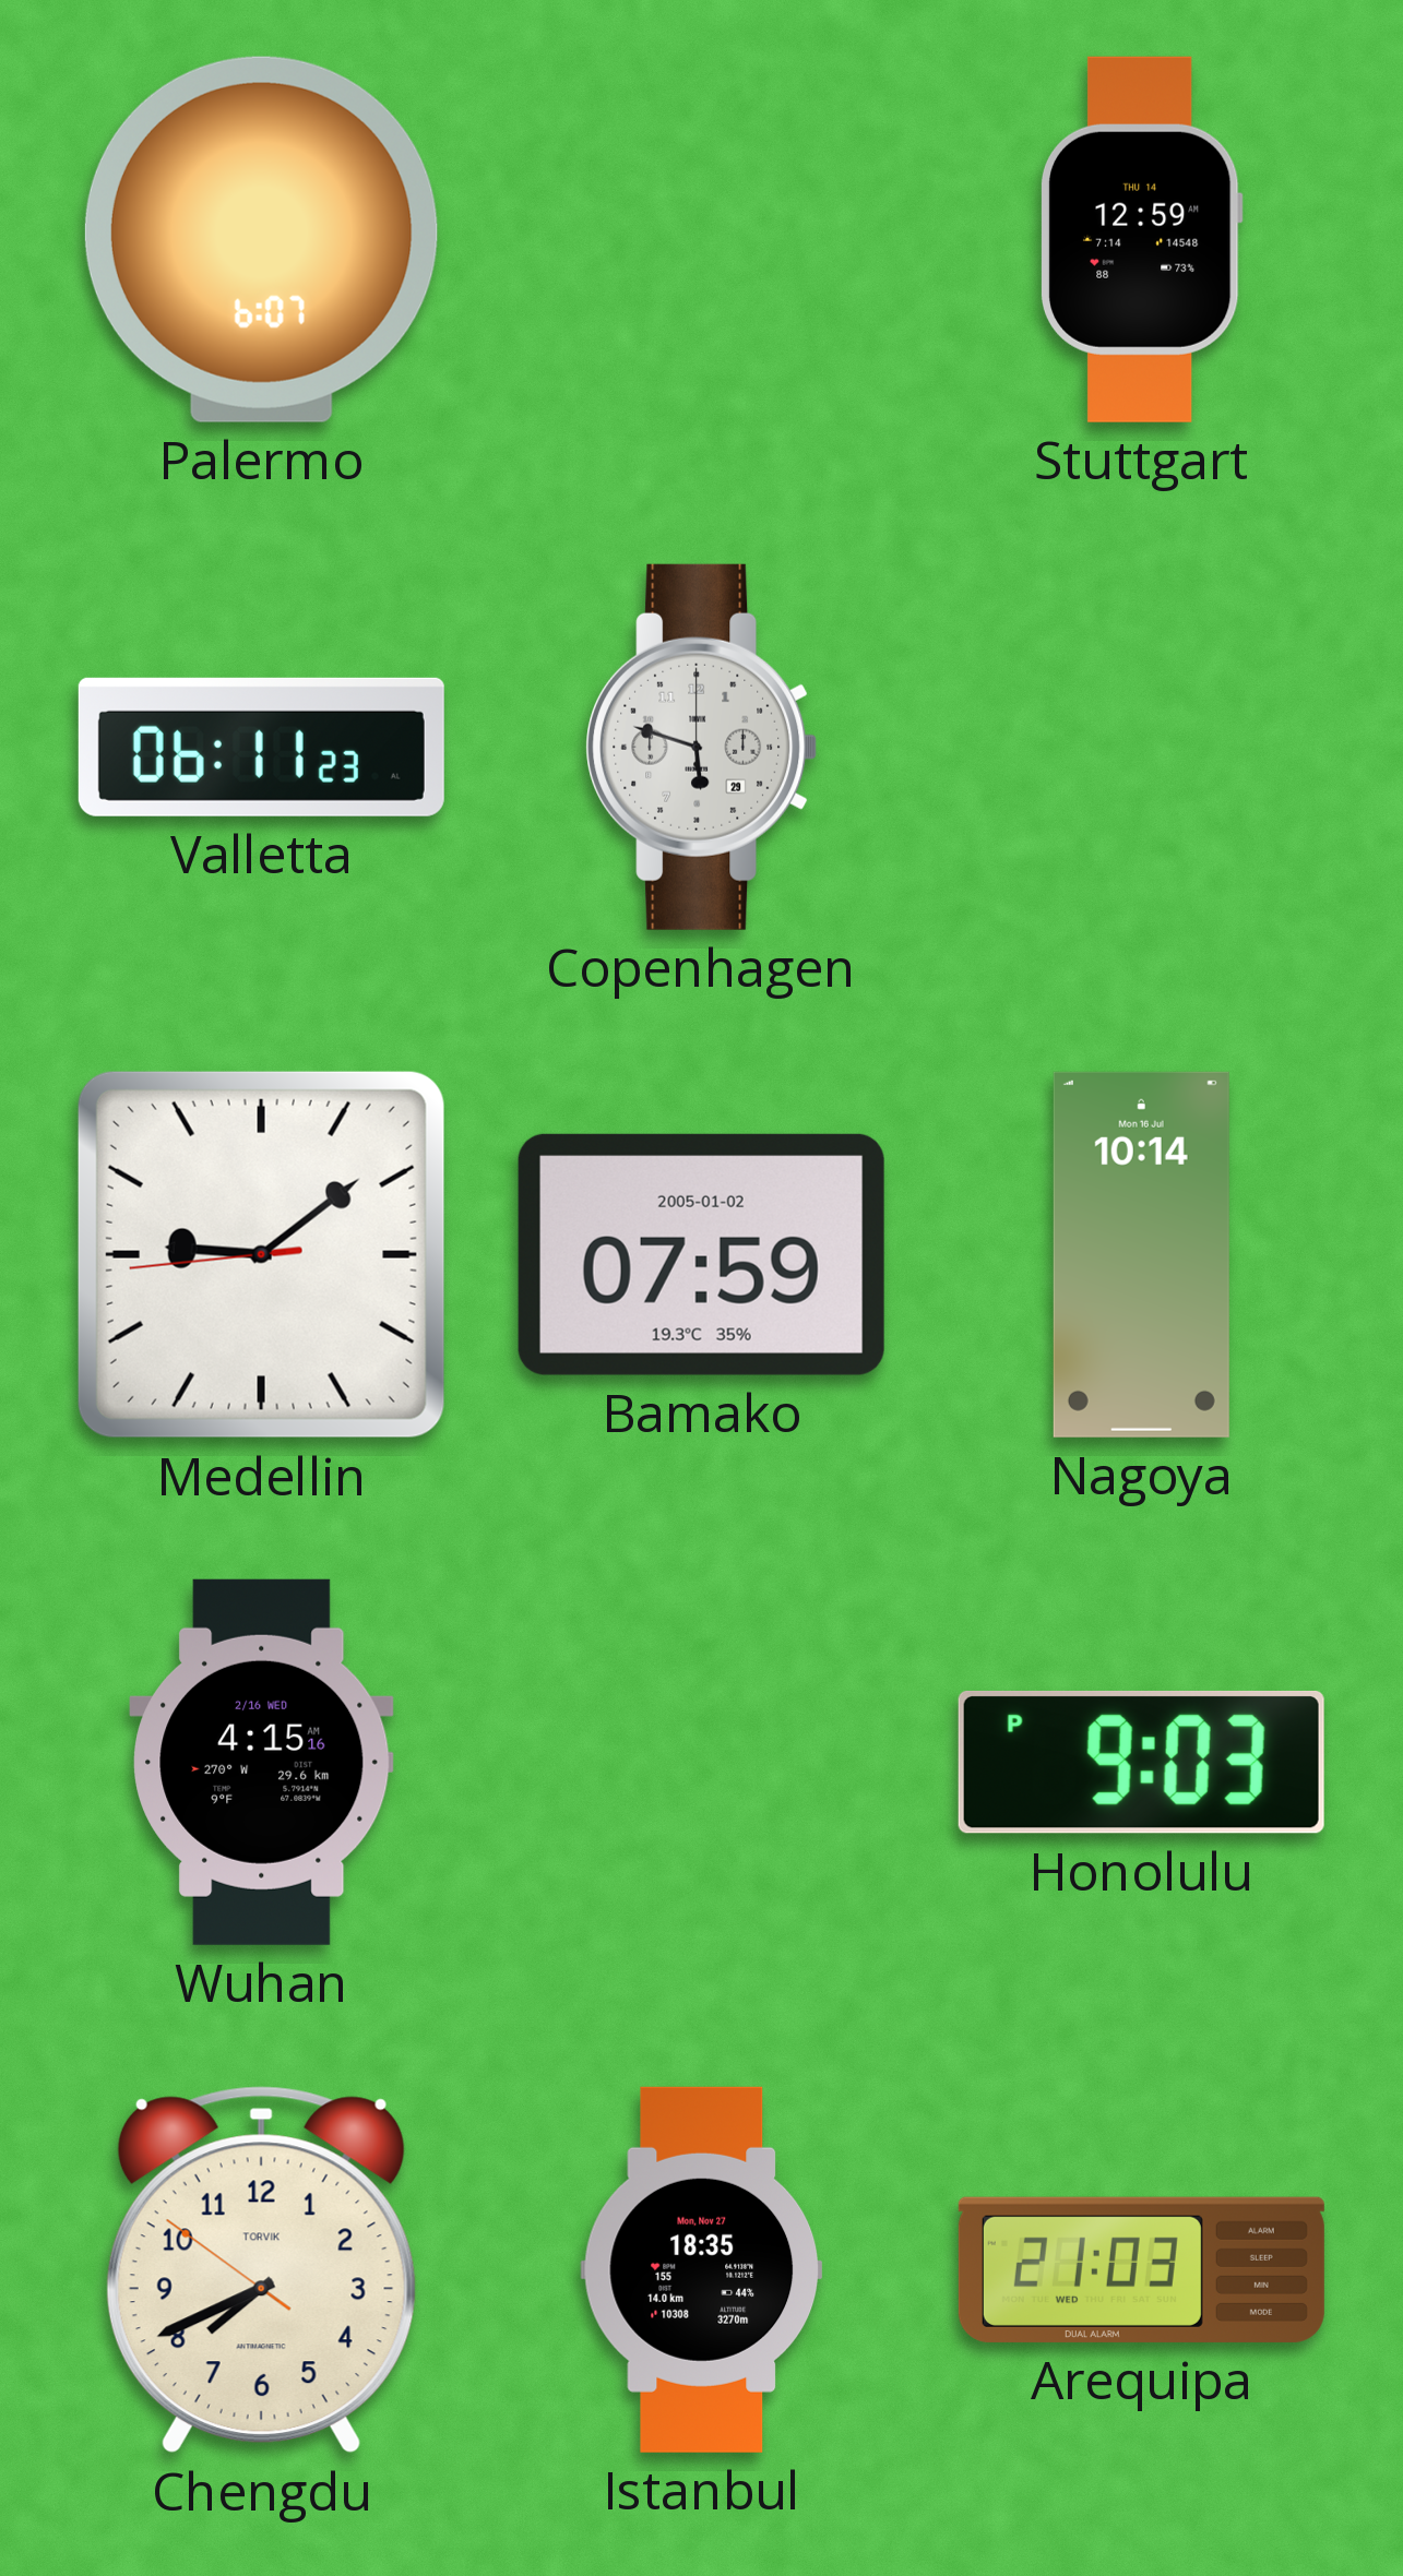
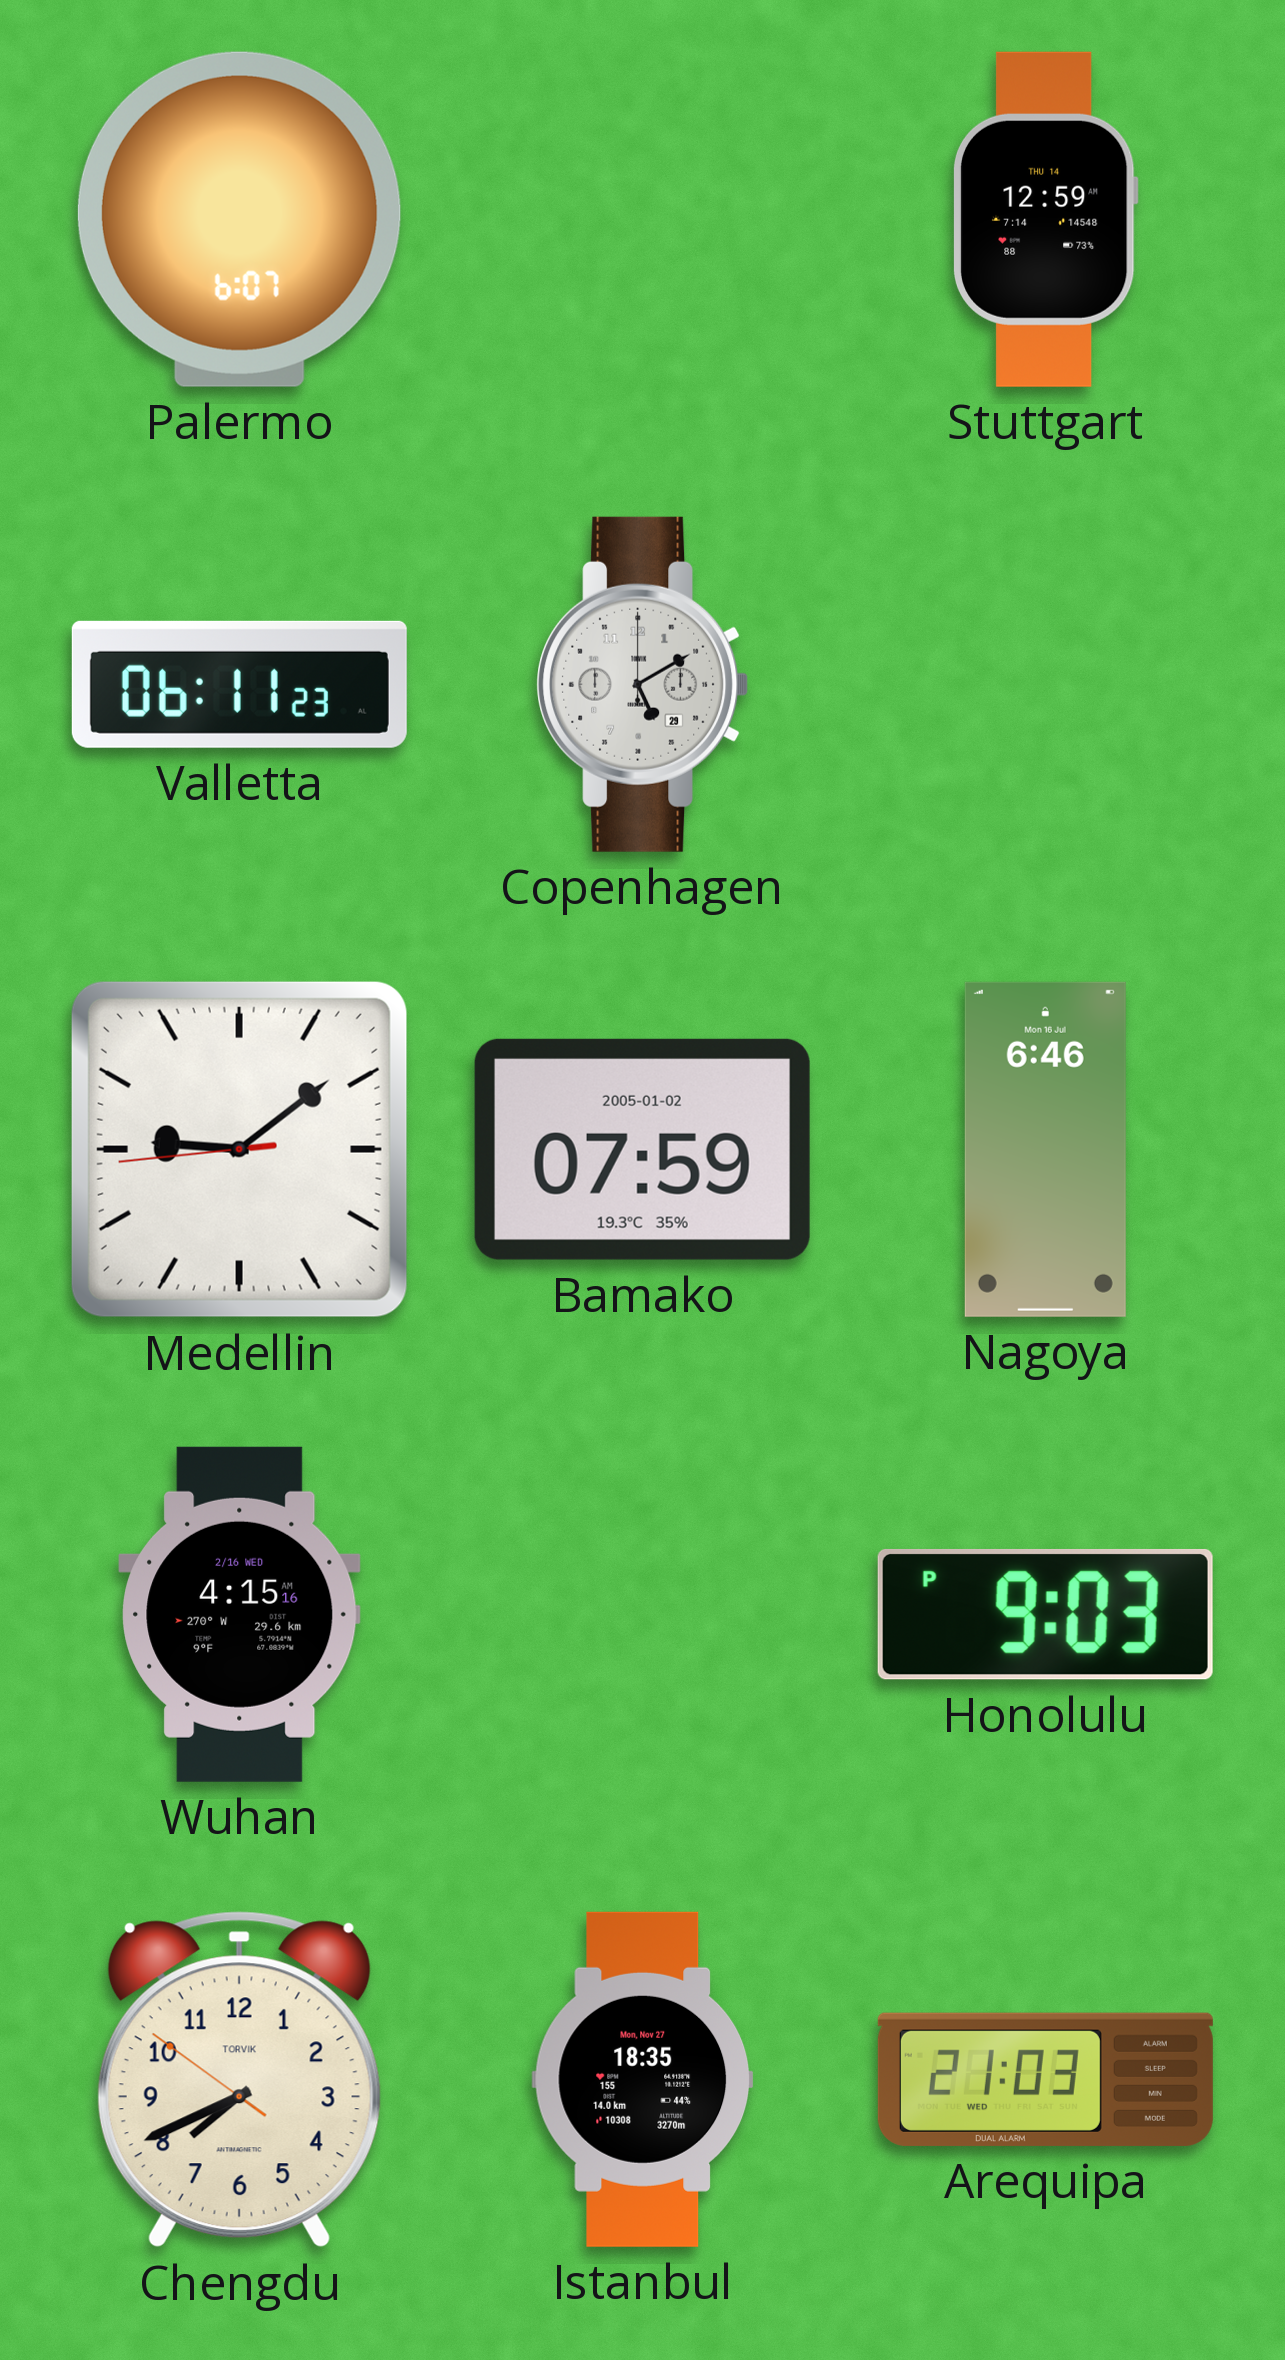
Copenhagen: 5:48 -> 5:10
Nagoya: 10:14 -> 6:46
